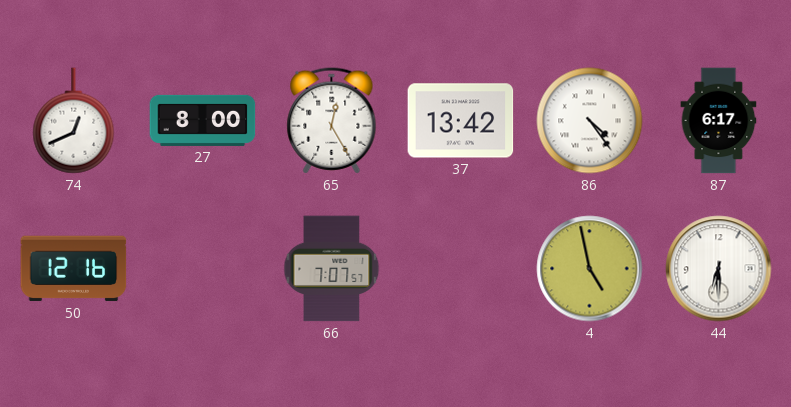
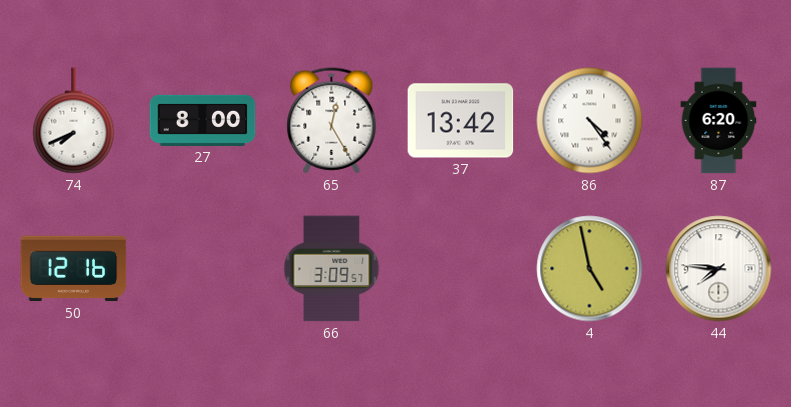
74: 12:41 -> 7:41
87: 6:17 -> 6:20
66: 7:07 -> 3:09
44: 6:30 -> 7:46
